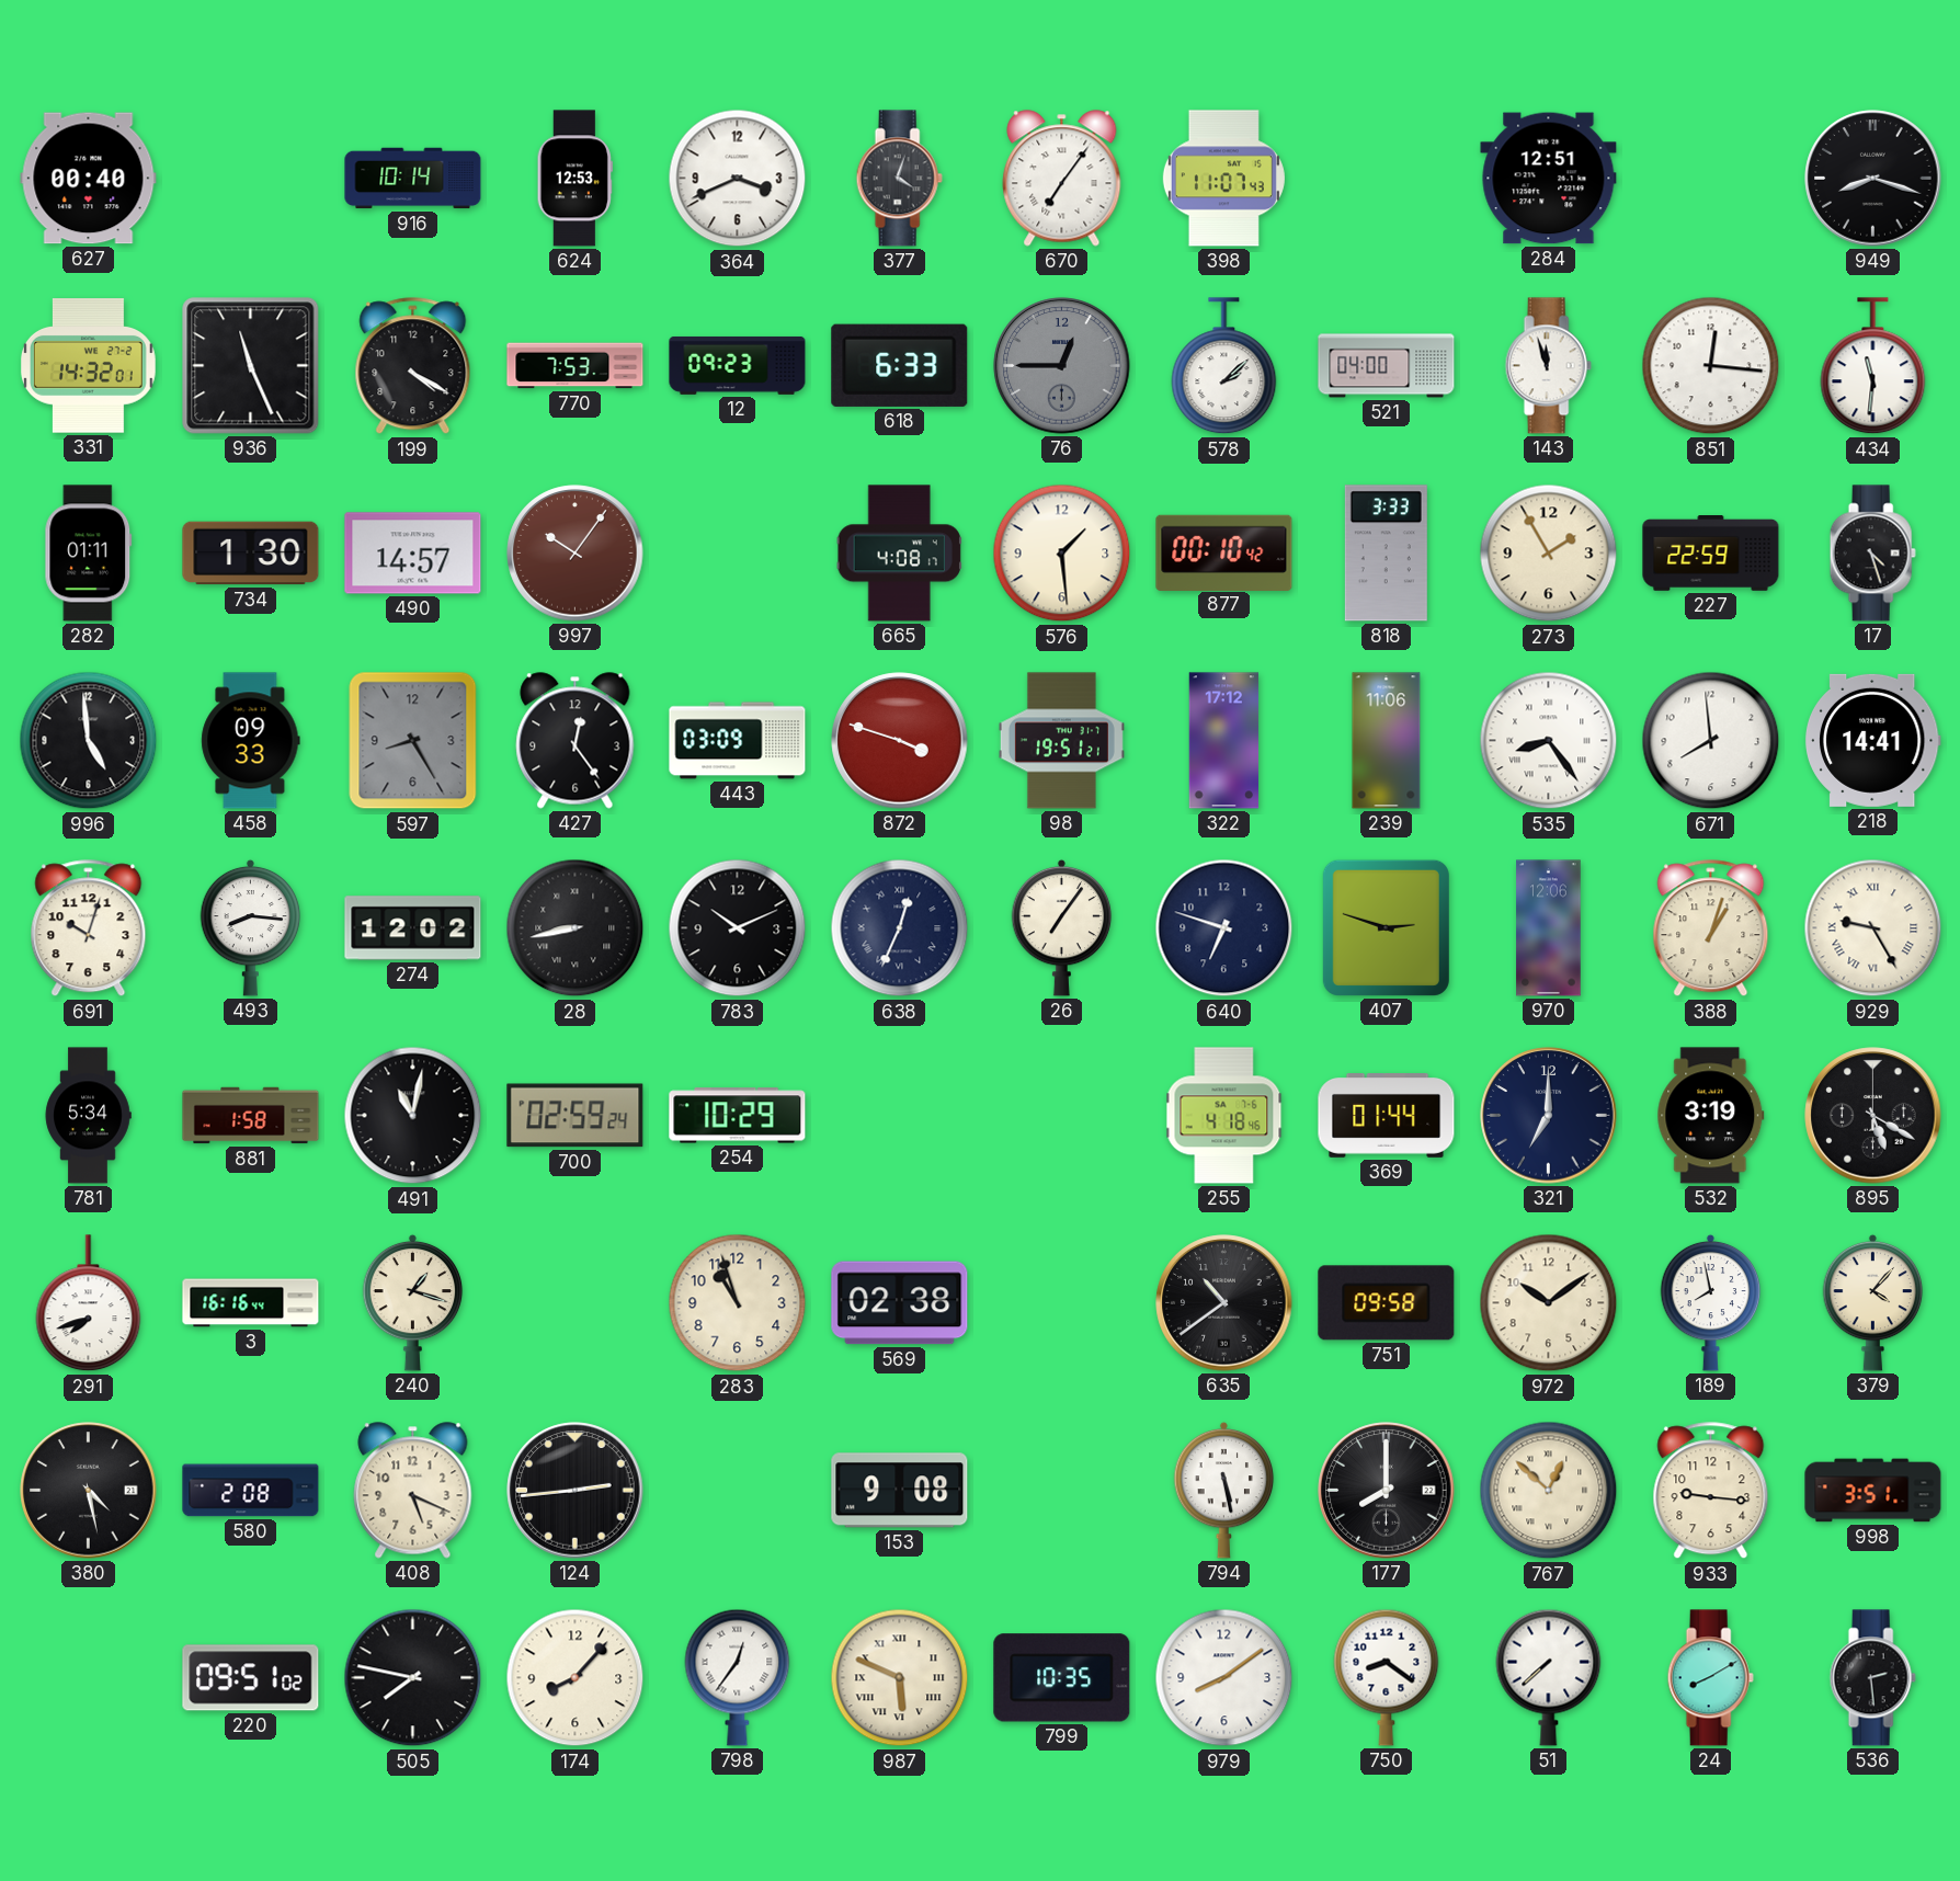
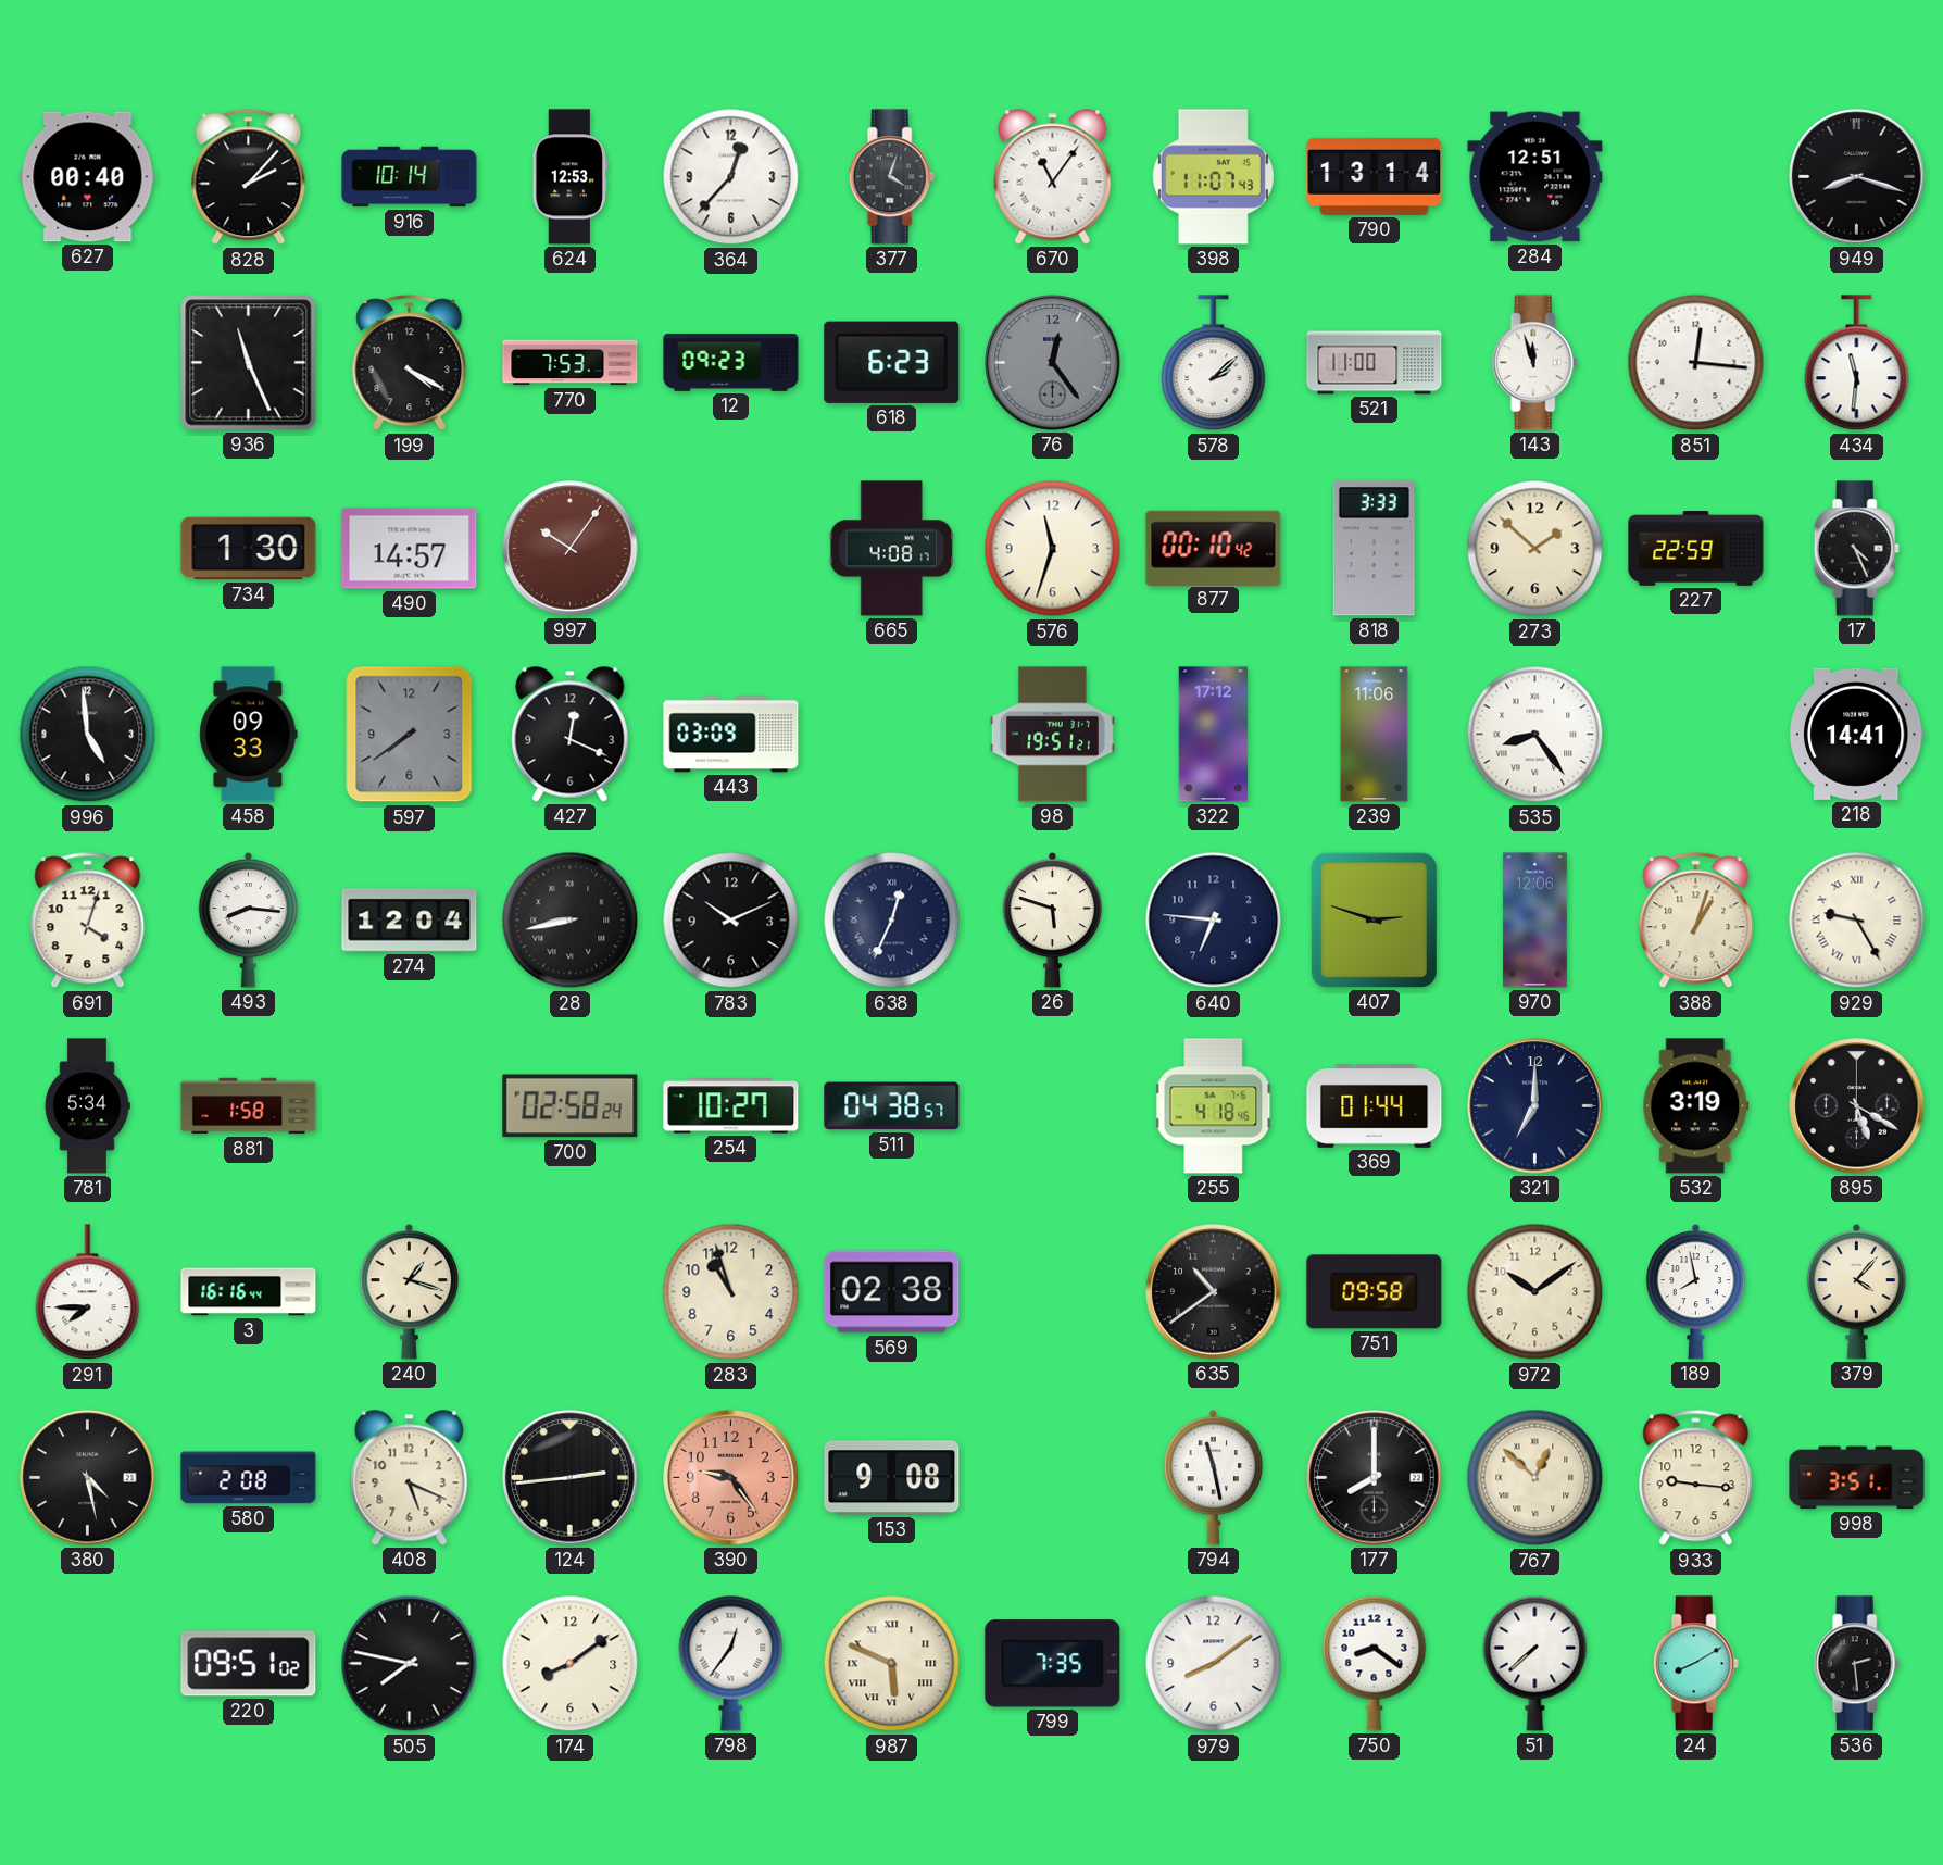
828: none -> 2:07
364: 3:41 -> 12:37
670: 7:06 -> 11:06
790: none -> 13:14
331: 14:32 -> none
618: 6:33 -> 6:23
76: 12:45 -> 12:24
521: 04:00 -> 11:00
282: 01:11 -> none
576: 1:29 -> 11:33
273: 1:55 -> 1:52
17: 4:27 -> 4:26
597: 8:25 -> 7:39
427: 12:24 -> 12:19
872: 3:48 -> none
671: 7:59 -> none
691: 10:03 -> 4:03
274: 12:02 -> 12:04
26: 7:06 -> 5:48
640: 6:48 -> 6:46
491: 11:02 -> none
700: 02:59 -> 02:58
254: 10:29 -> 10:27
511: none -> 04:38
291: 7:42 -> 7:45
390: none -> 9:24
794: 5:28 -> 11:28
174: 8:07 -> 8:09
799: 10:35 -> 7:35
